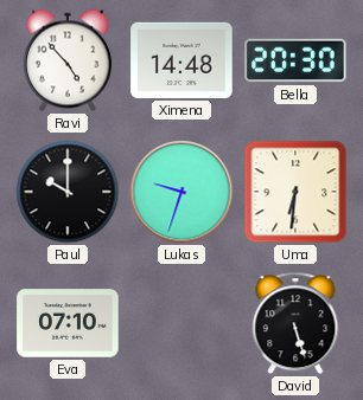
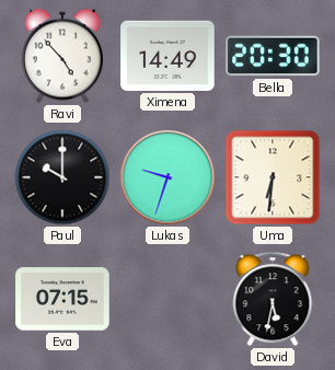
Ximena: 14:48 -> 14:49
Eva: 07:10 -> 07:15
David: 5:27 -> 5:32
